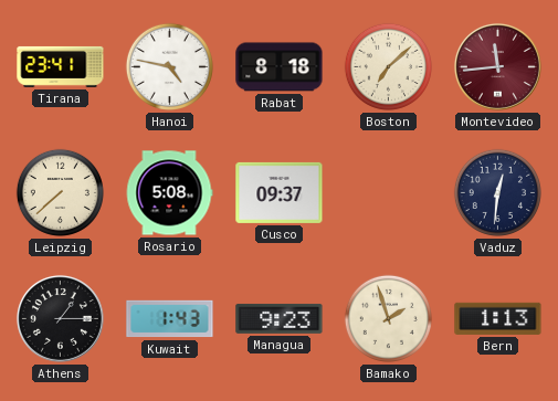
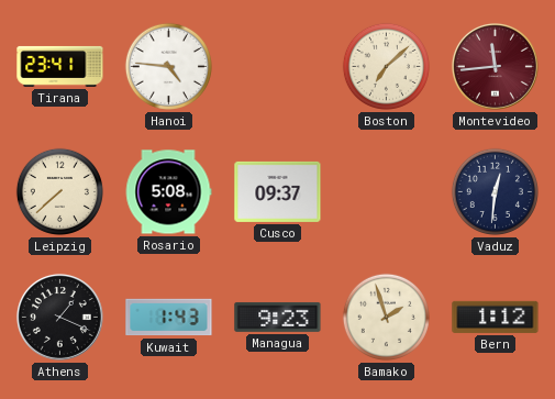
Hanoi: 4:47 -> 4:46
Rabat: 8:18 -> none
Athens: 1:15 -> 1:19
Bern: 1:13 -> 1:12
